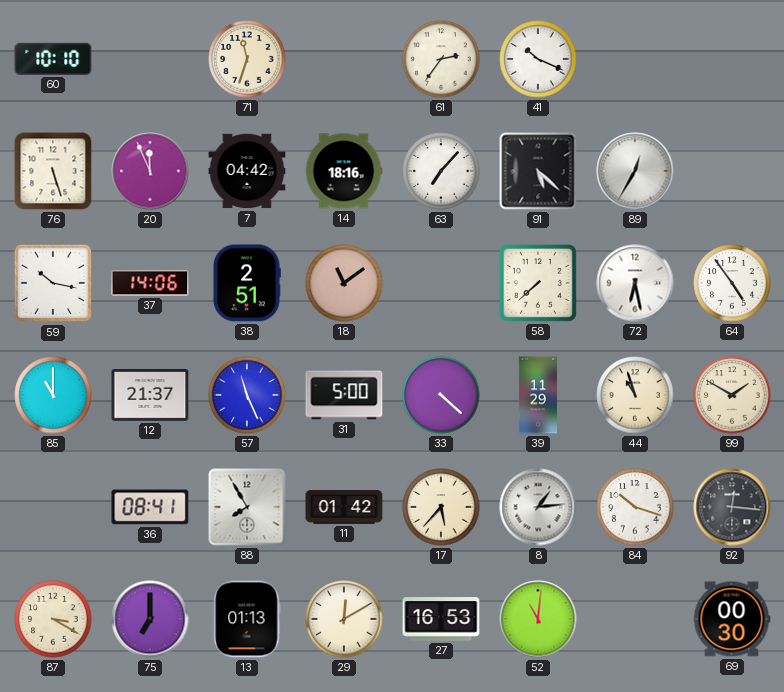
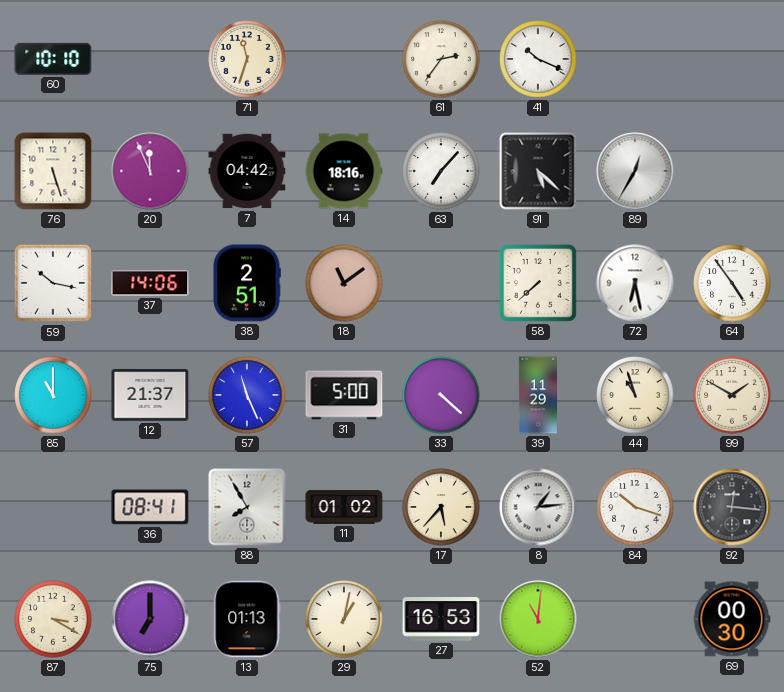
11: 01:42 -> 01:02
29: 12:10 -> 1:02
